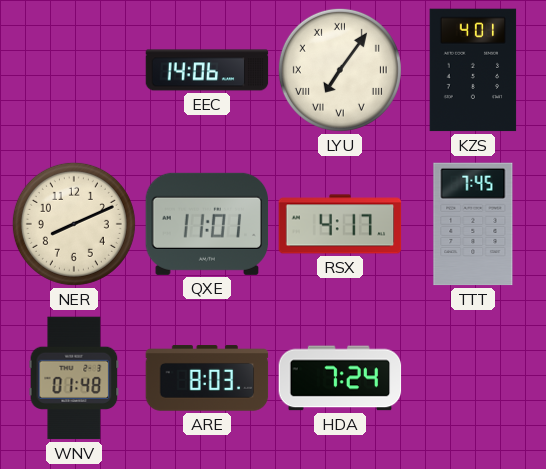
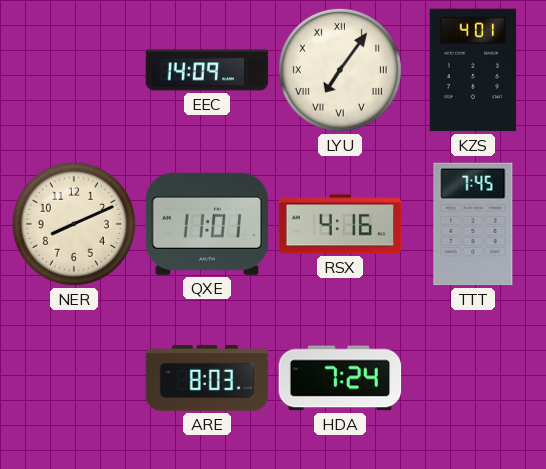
EEC: 14:06 -> 14:09
RSX: 4:17 -> 4:16
WNV: 01:48 -> none
